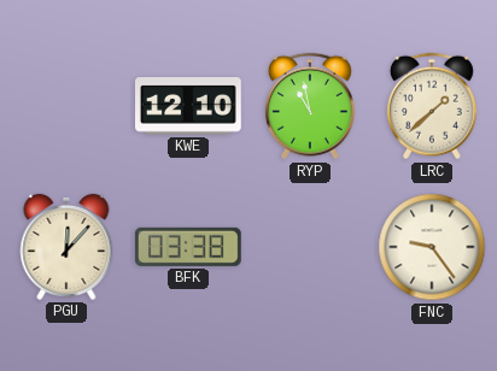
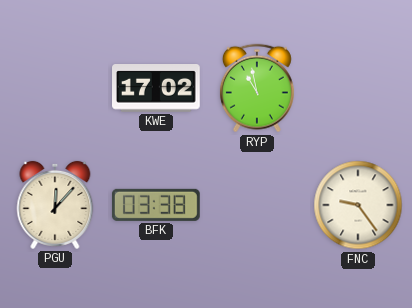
KWE: 12:10 -> 17:02
LRC: 1:38 -> none
